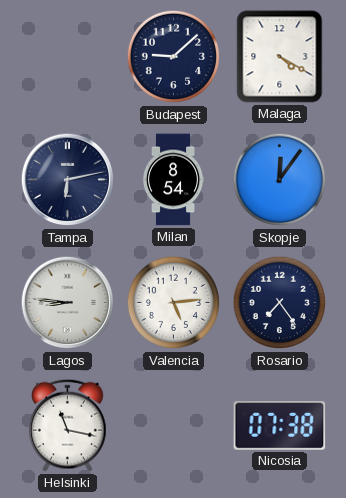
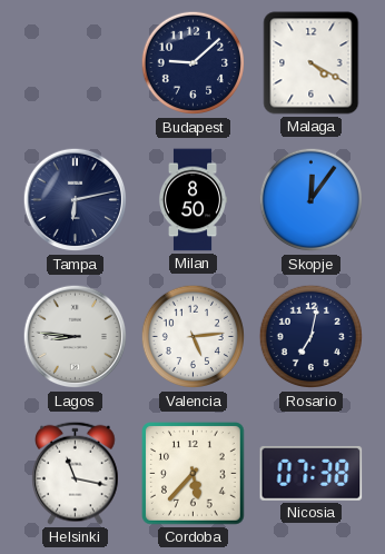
Milan: 8:54 -> 8:50
Rosario: 7:24 -> 7:02
Cordoba: none -> 5:37
